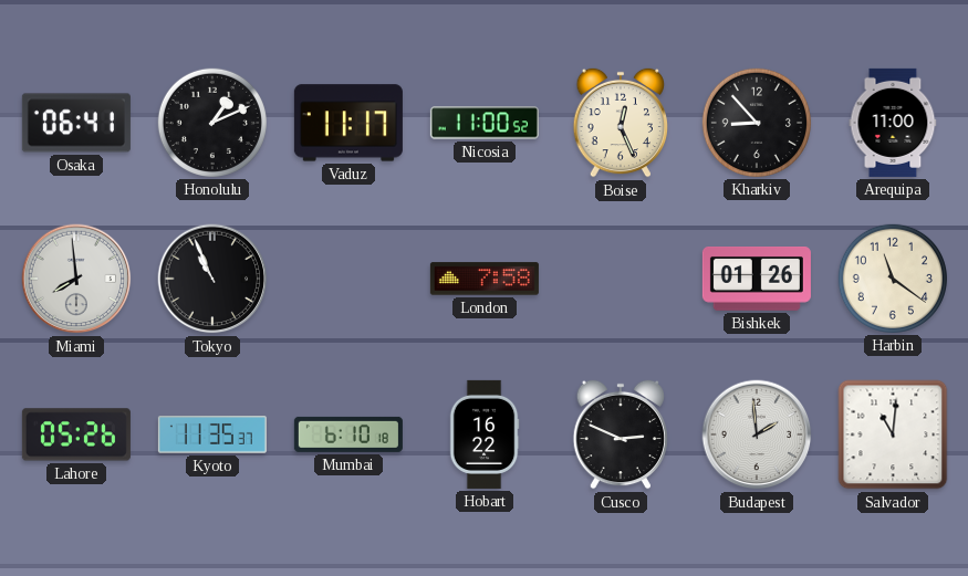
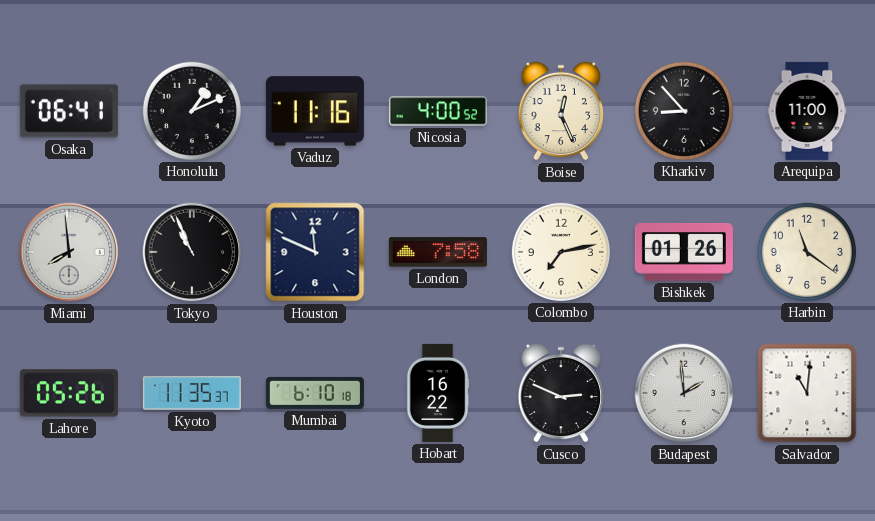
Vaduz: 11:17 -> 11:16
Nicosia: 11:00 -> 4:00
Houston: none -> 11:49
Colombo: none -> 7:13
